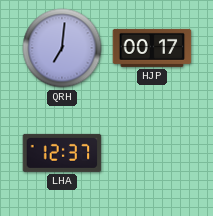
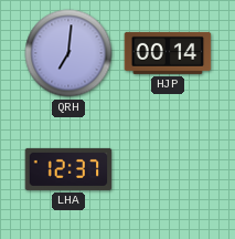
HJP: 00:17 -> 00:14
